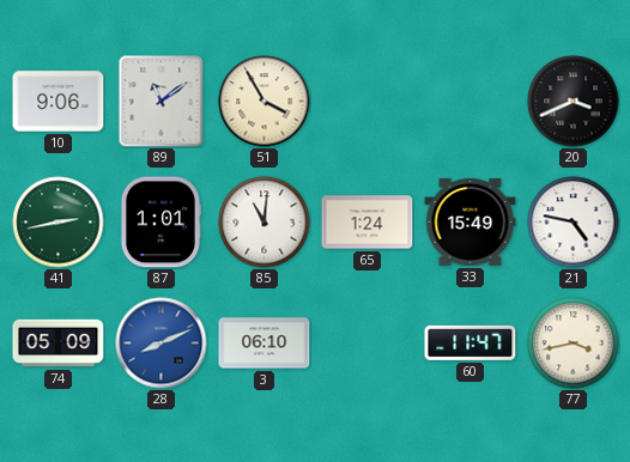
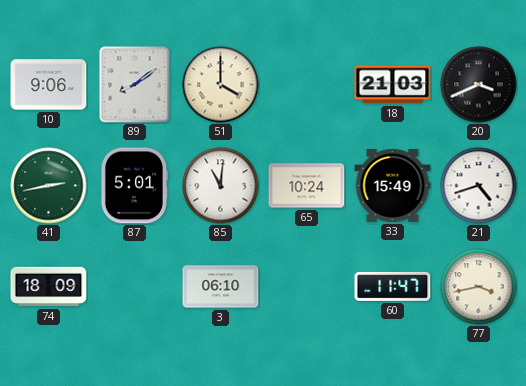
89: 11:09 -> 8:09
51: 3:55 -> 4:00
18: none -> 21:03
87: 1:01 -> 5:01
65: 1:24 -> 10:24
21: 4:47 -> 4:42
74: 05:09 -> 18:09
28: 8:11 -> none
